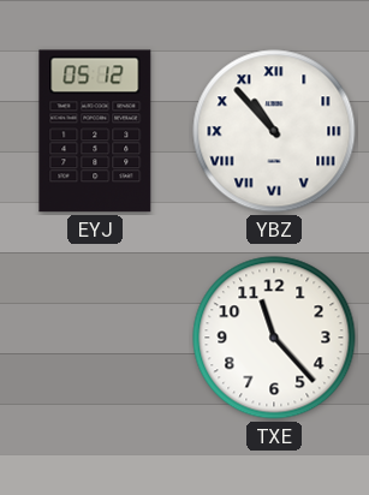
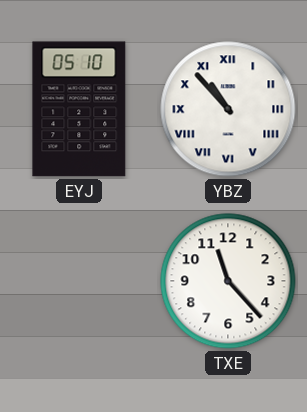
EYJ: 05:12 -> 05:10
